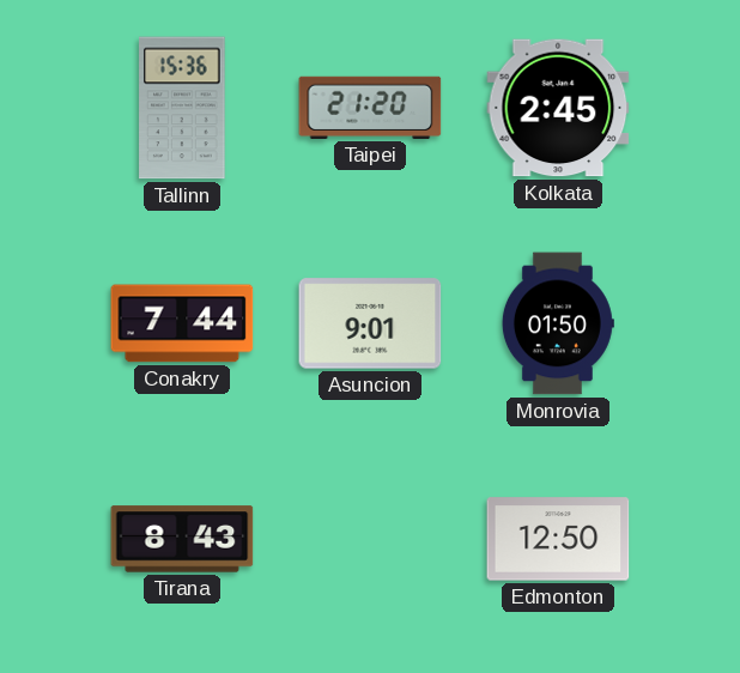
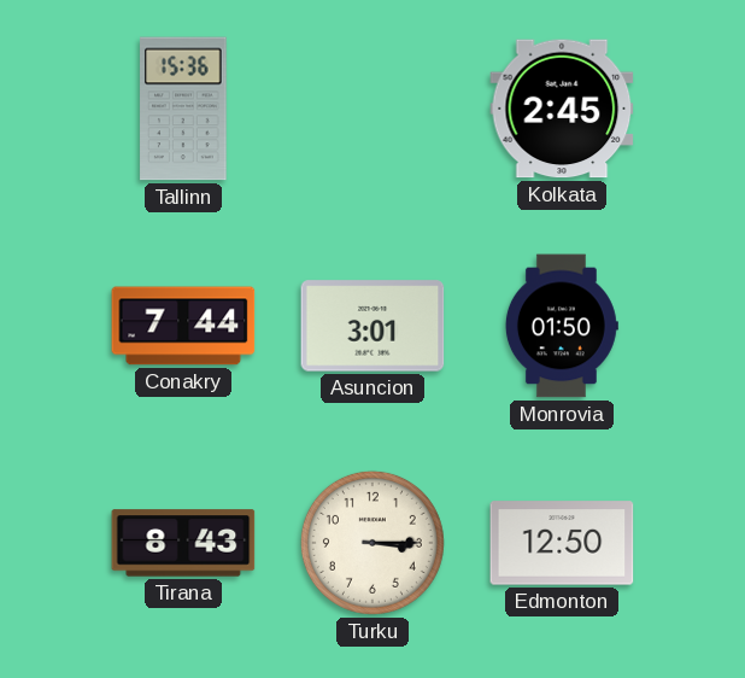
Taipei: 21:20 -> none
Asuncion: 9:01 -> 3:01
Turku: none -> 3:15
